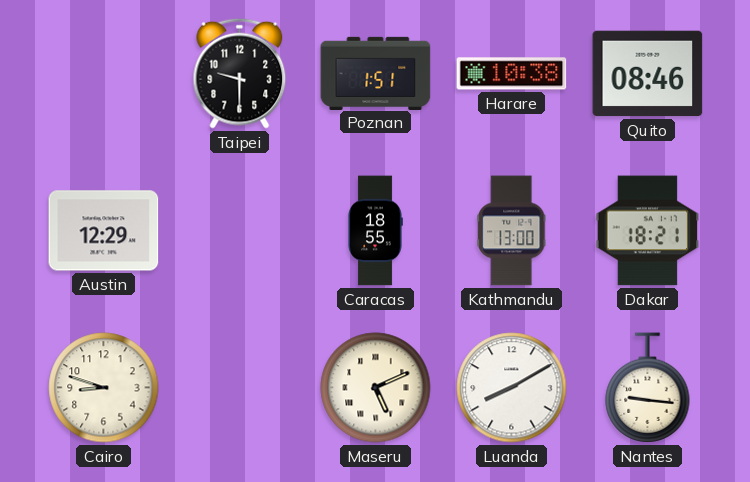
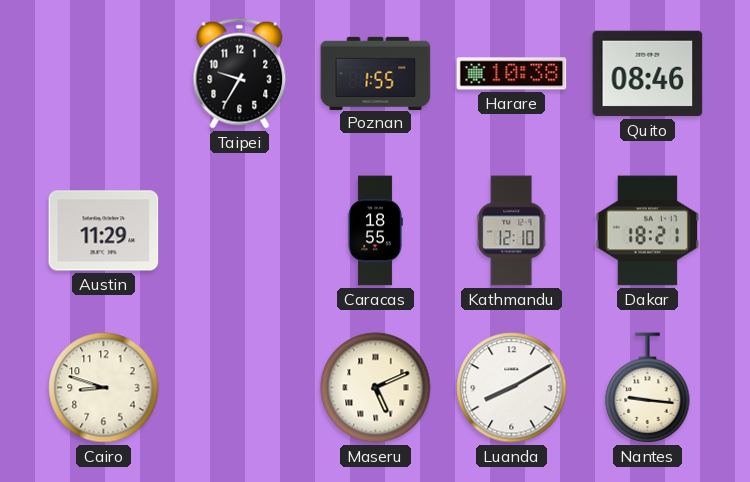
Taipei: 9:30 -> 9:35
Poznan: 1:51 -> 1:55
Austin: 12:29 -> 11:29
Kathmandu: 13:00 -> 12:10
